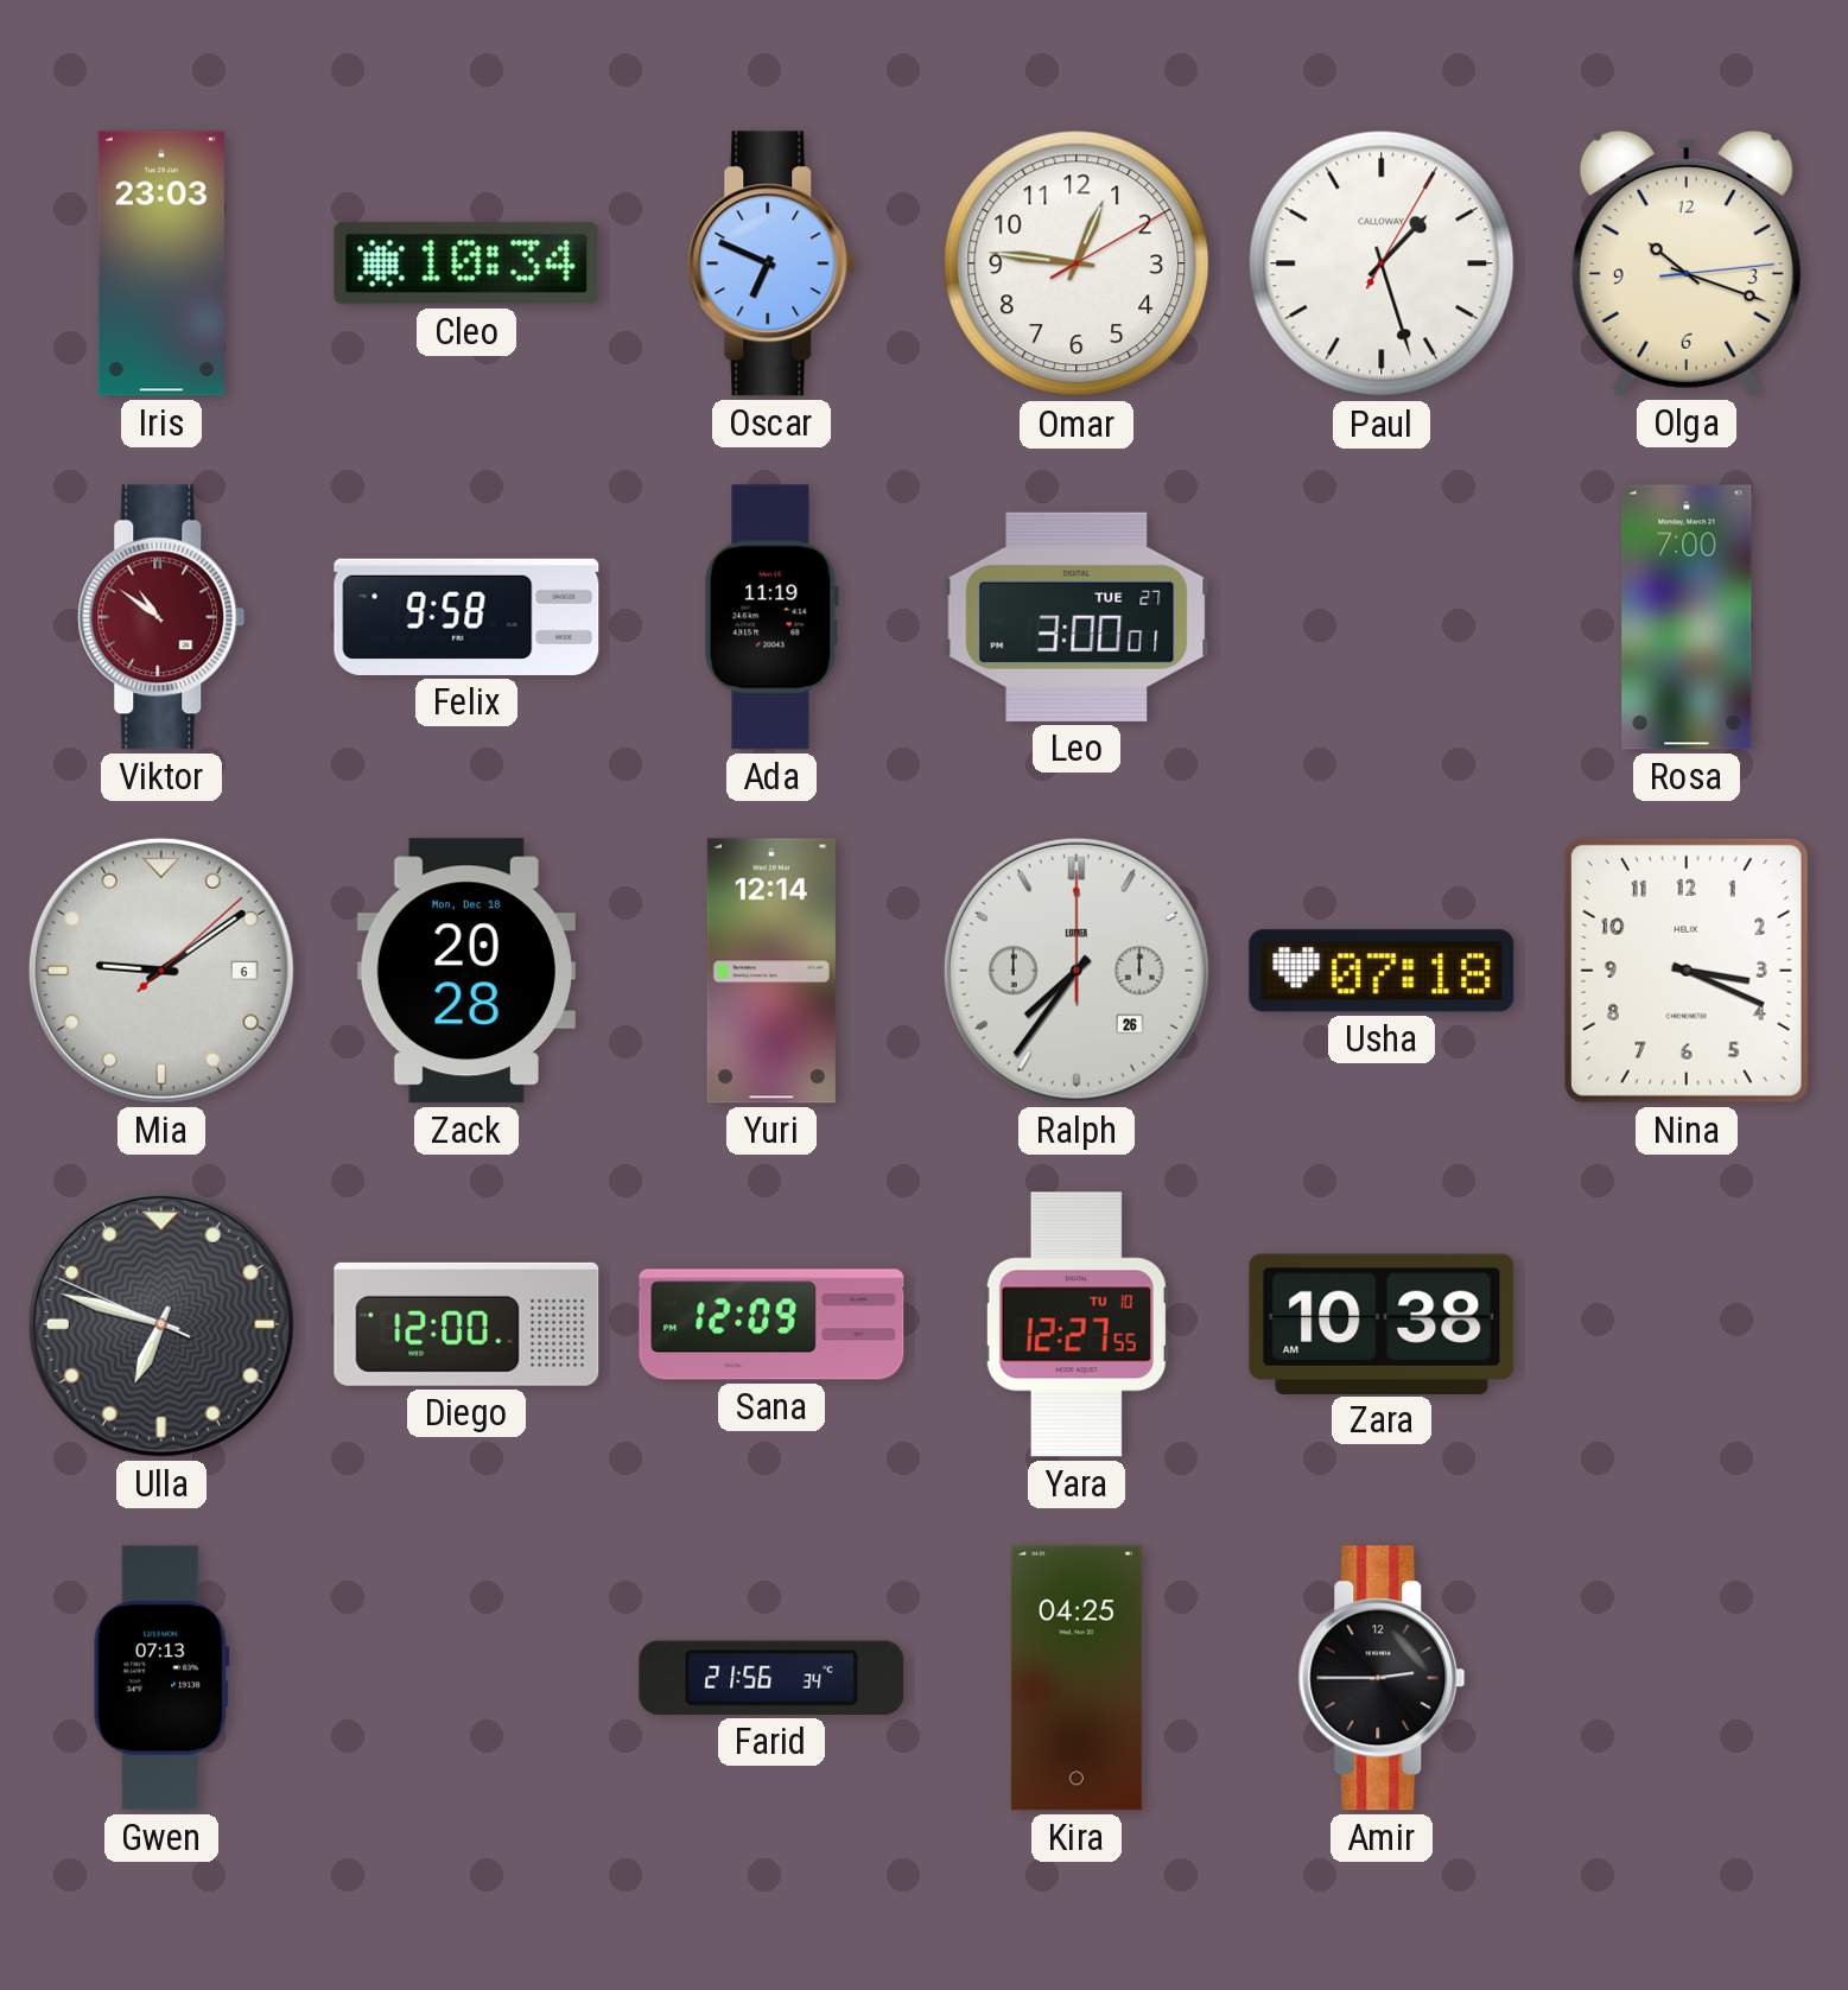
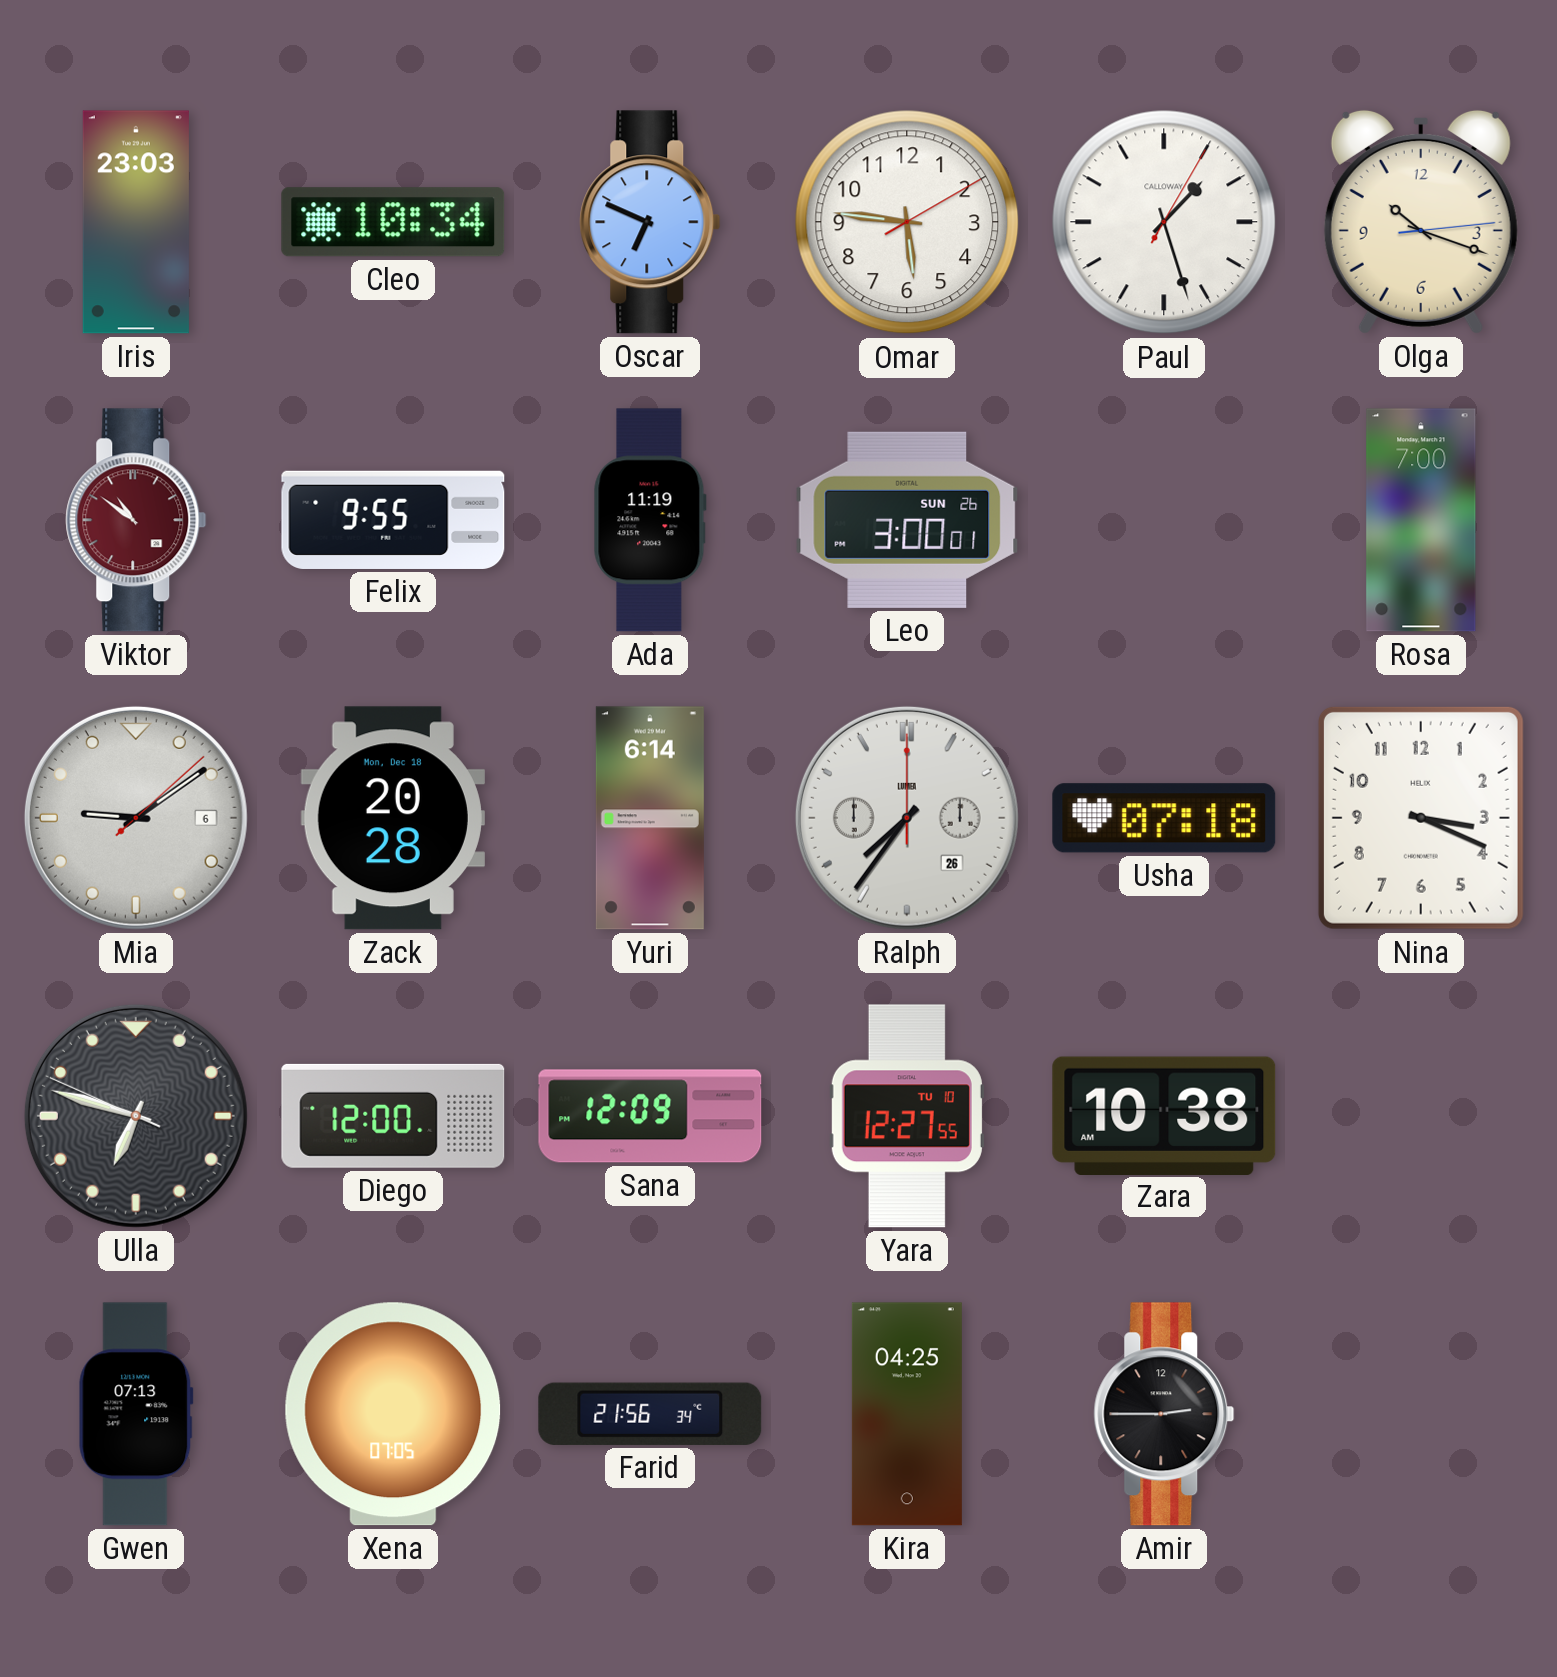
Omar: 12:46 -> 5:46
Felix: 9:58 -> 9:55
Leo date: TUE 27 -> SUN 26
Yuri: 12:14 -> 6:14
Xena: none -> 07:05
